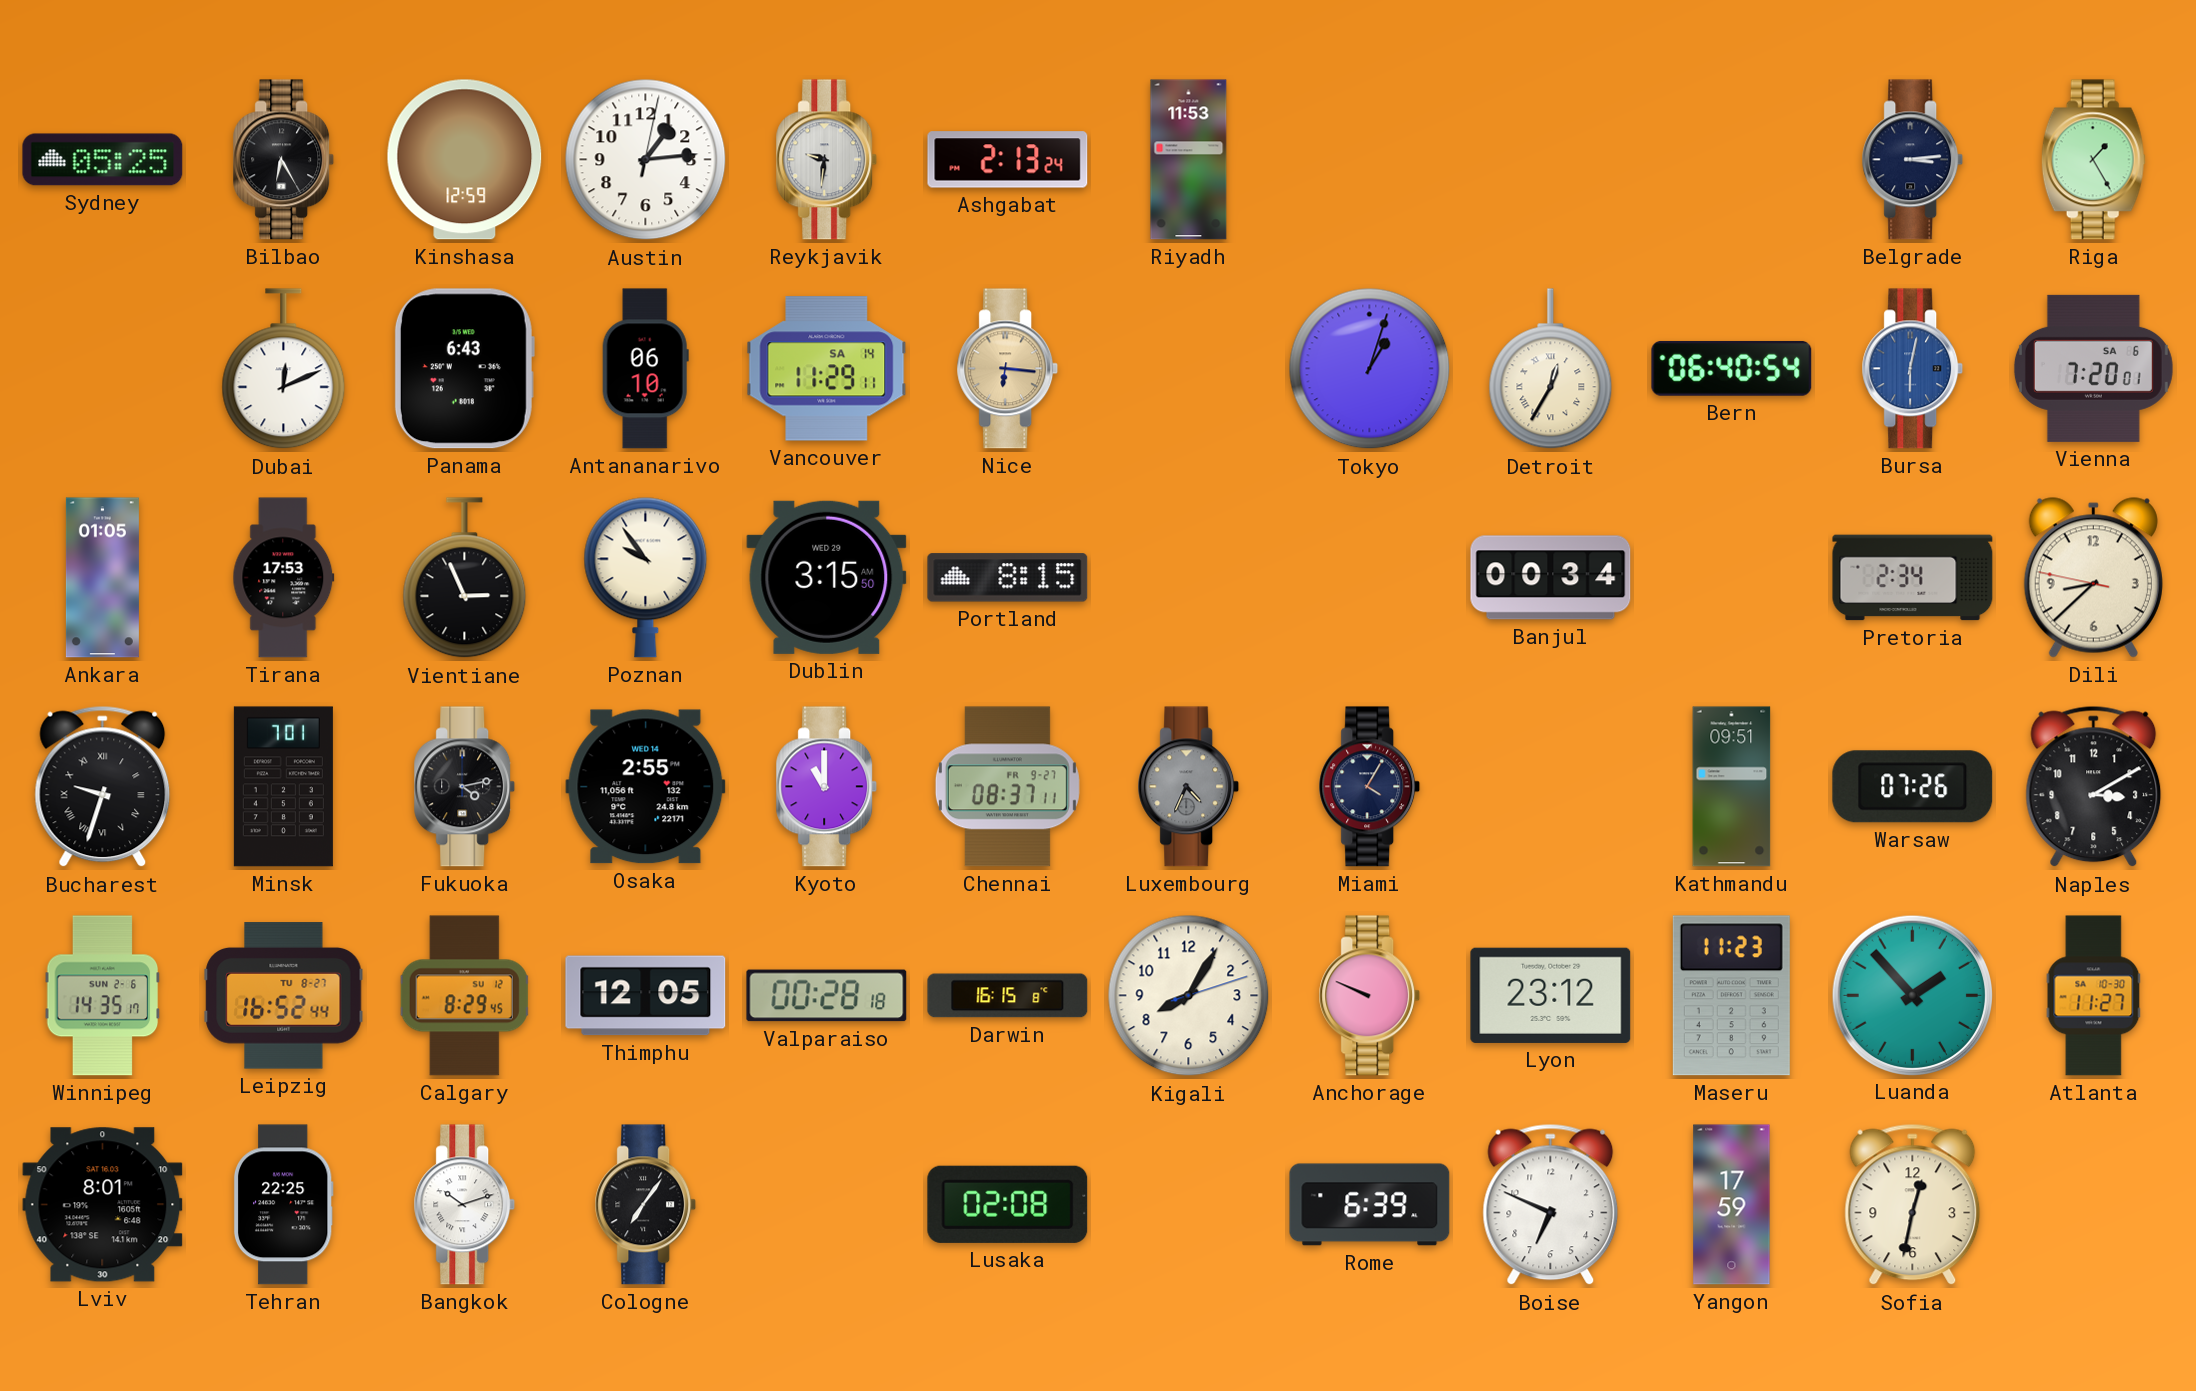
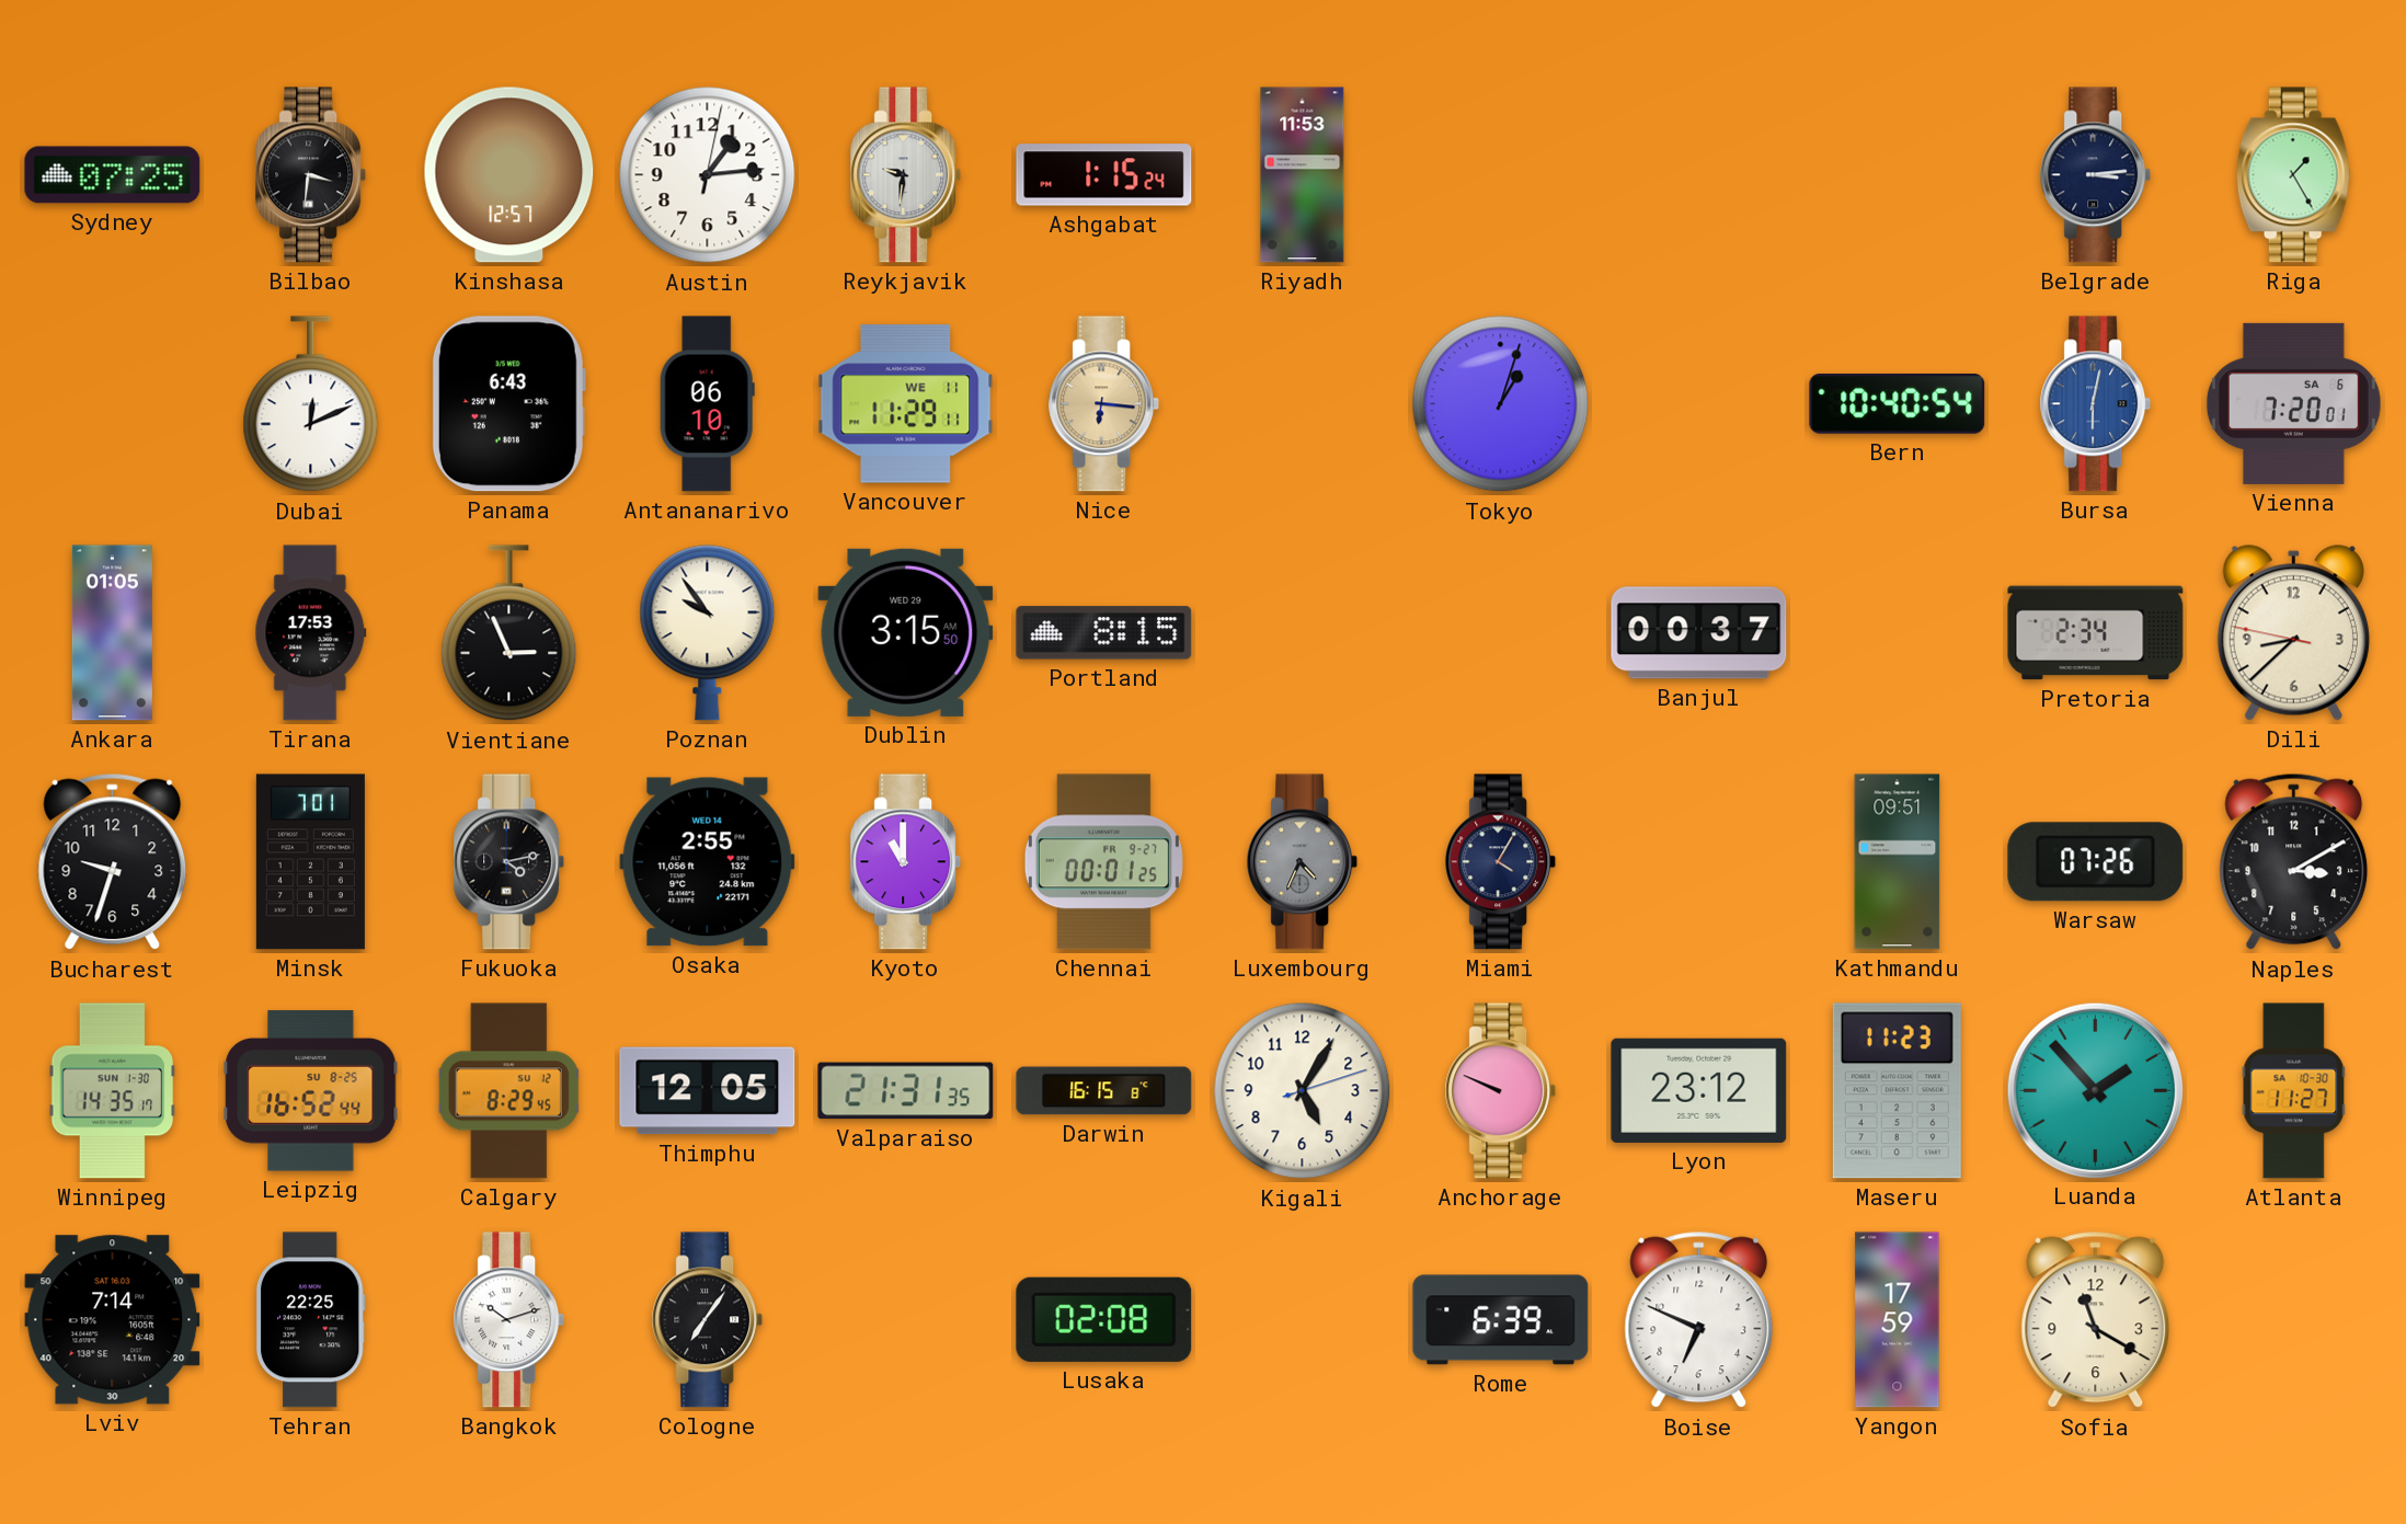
Sydney: 05:25 -> 07:25
Bilbao: 6:25 -> 3:31
Kinshasa: 12:59 -> 12:57
Ashgabat: 2:13 -> 1:15
Vancouver date: SA 14 -> WE 11
Detroit: 12:35 -> none
Bern: 06:40 -> 10:40
Banjul: 00:34 -> 00:37
Bucharest numerals: Roman -> Arabic
Chennai: 08:37 -> 00:01
Winnipeg date: SUN 2-6 -> SUN 1-30
Leipzig date: TU 8-27 -> SU 8-25
Valparaiso: 00:28 -> 21:31
Kigali: 8:05 -> 5:05
Lviv: 8:01 -> 7:14
Sofia: 12:32 -> 11:20
